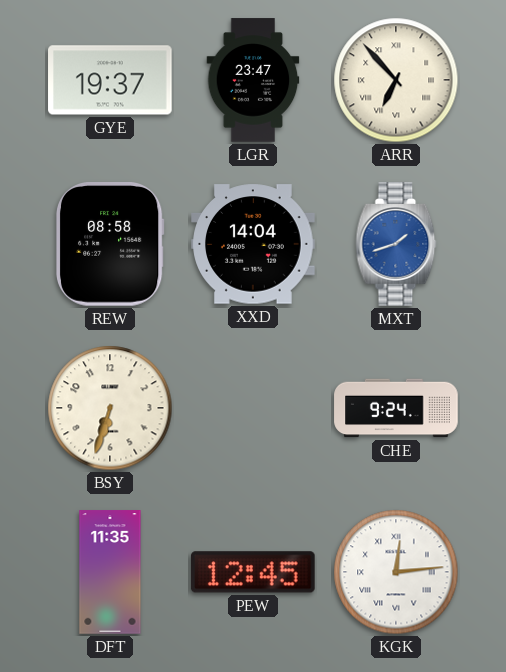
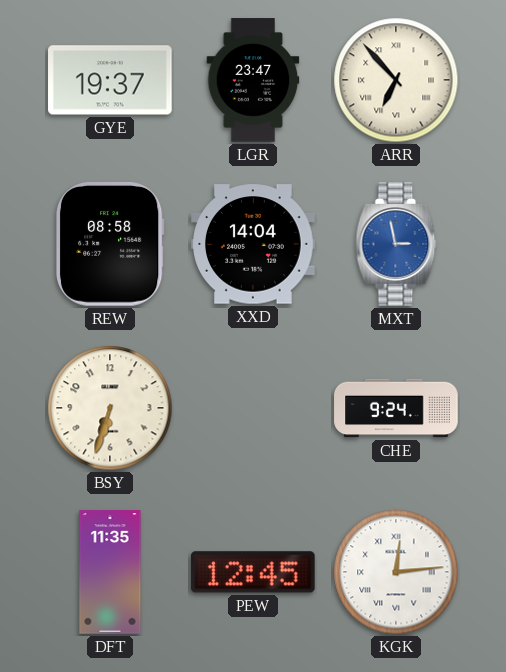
MXT: 1:42 -> 2:58
